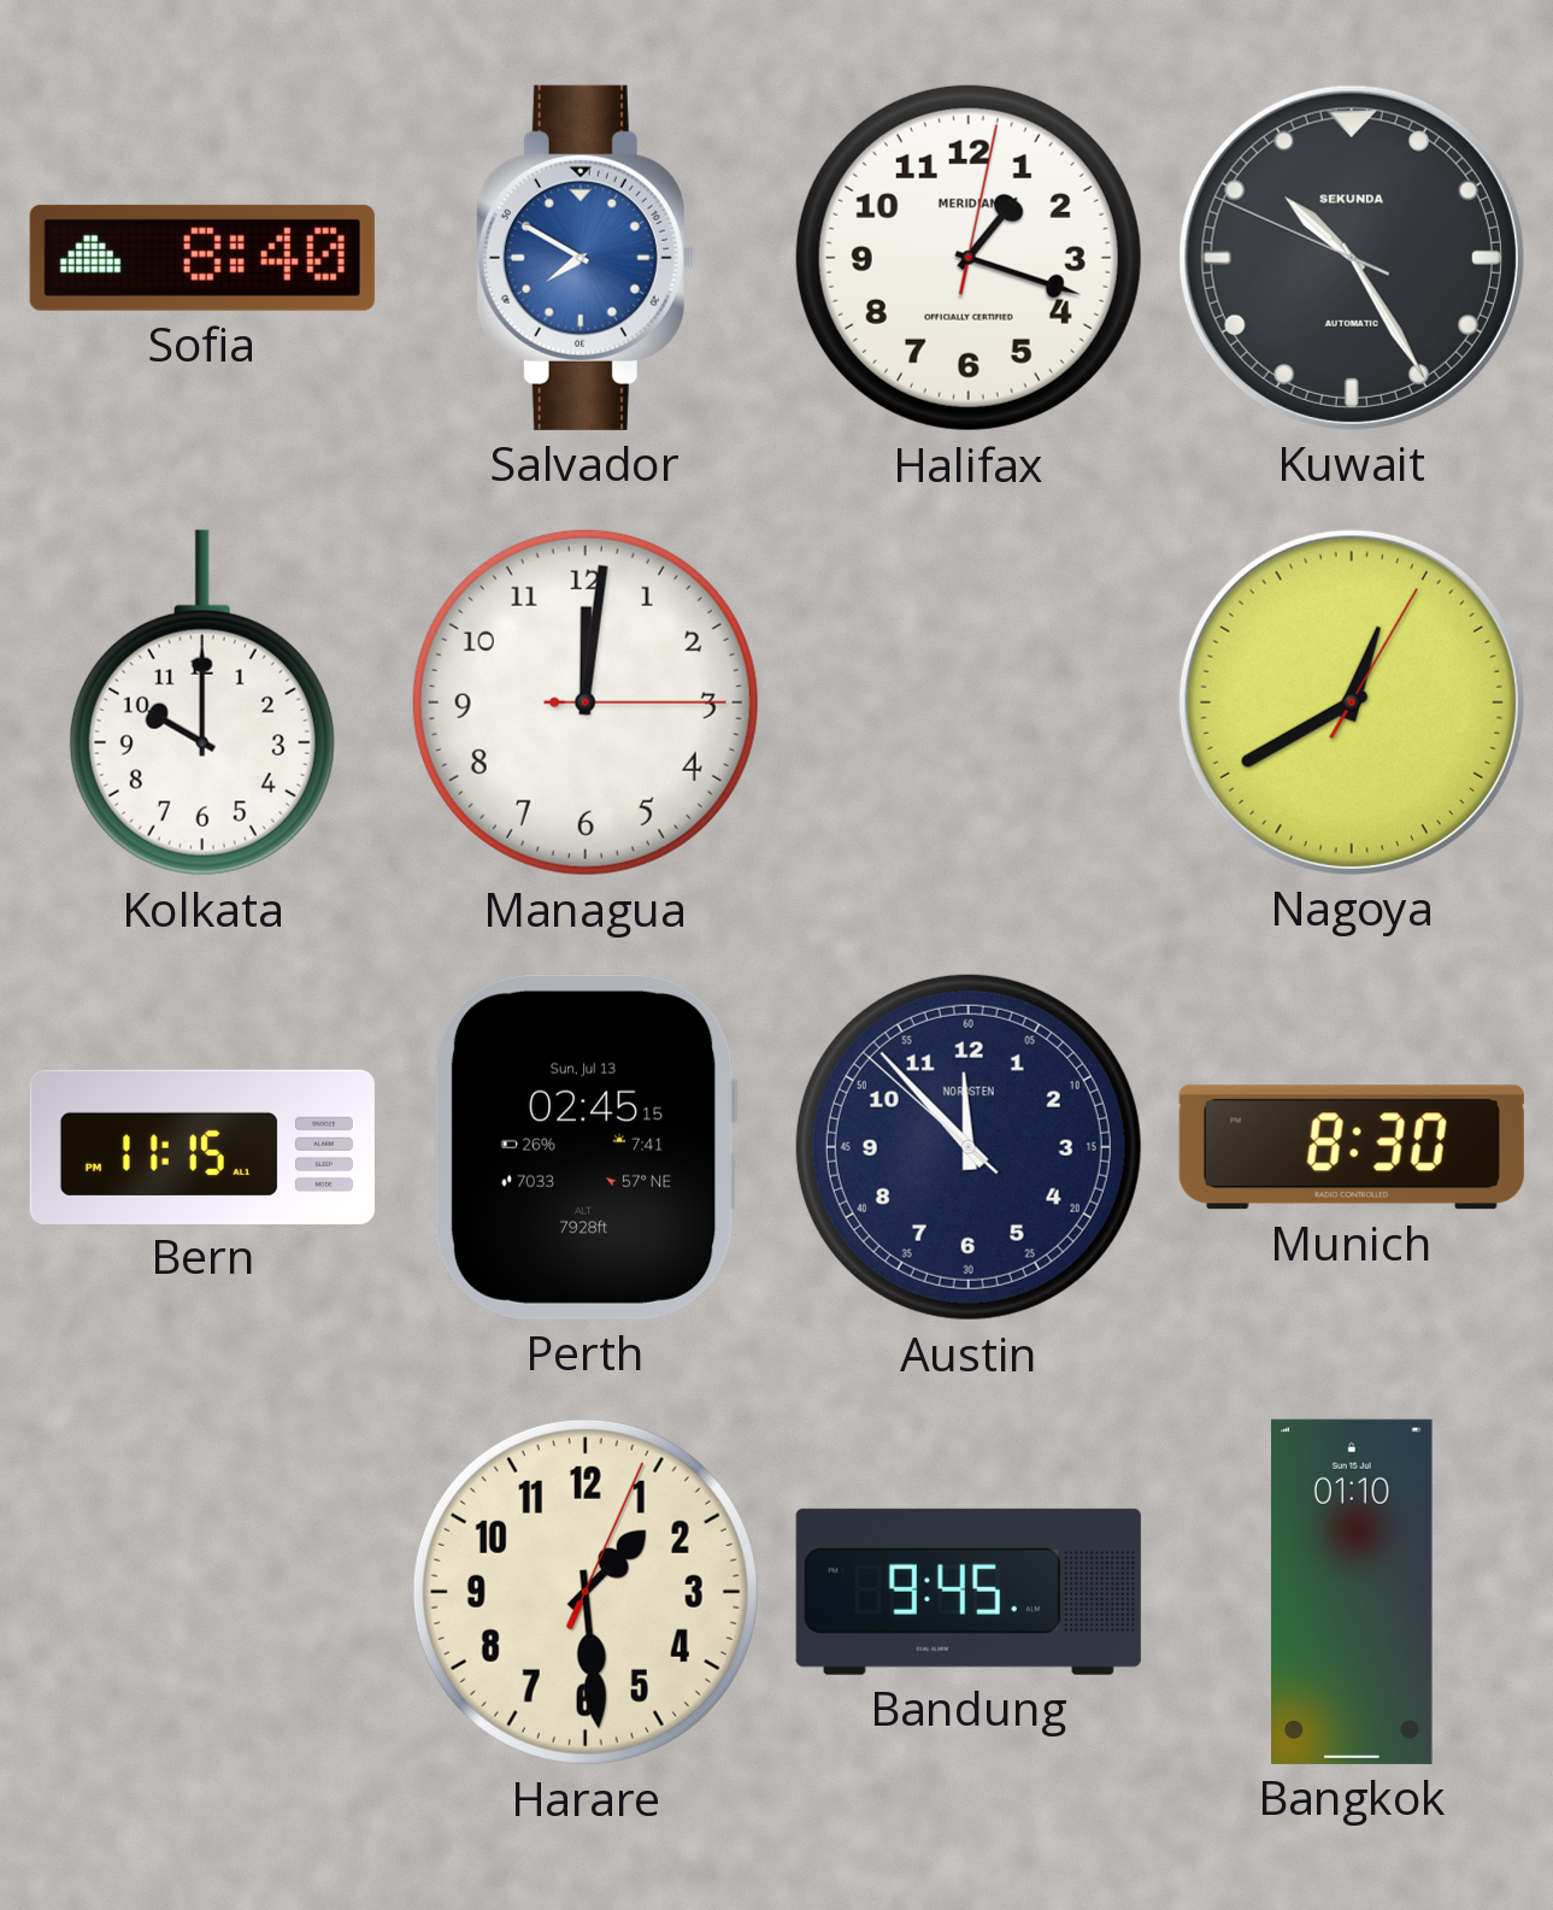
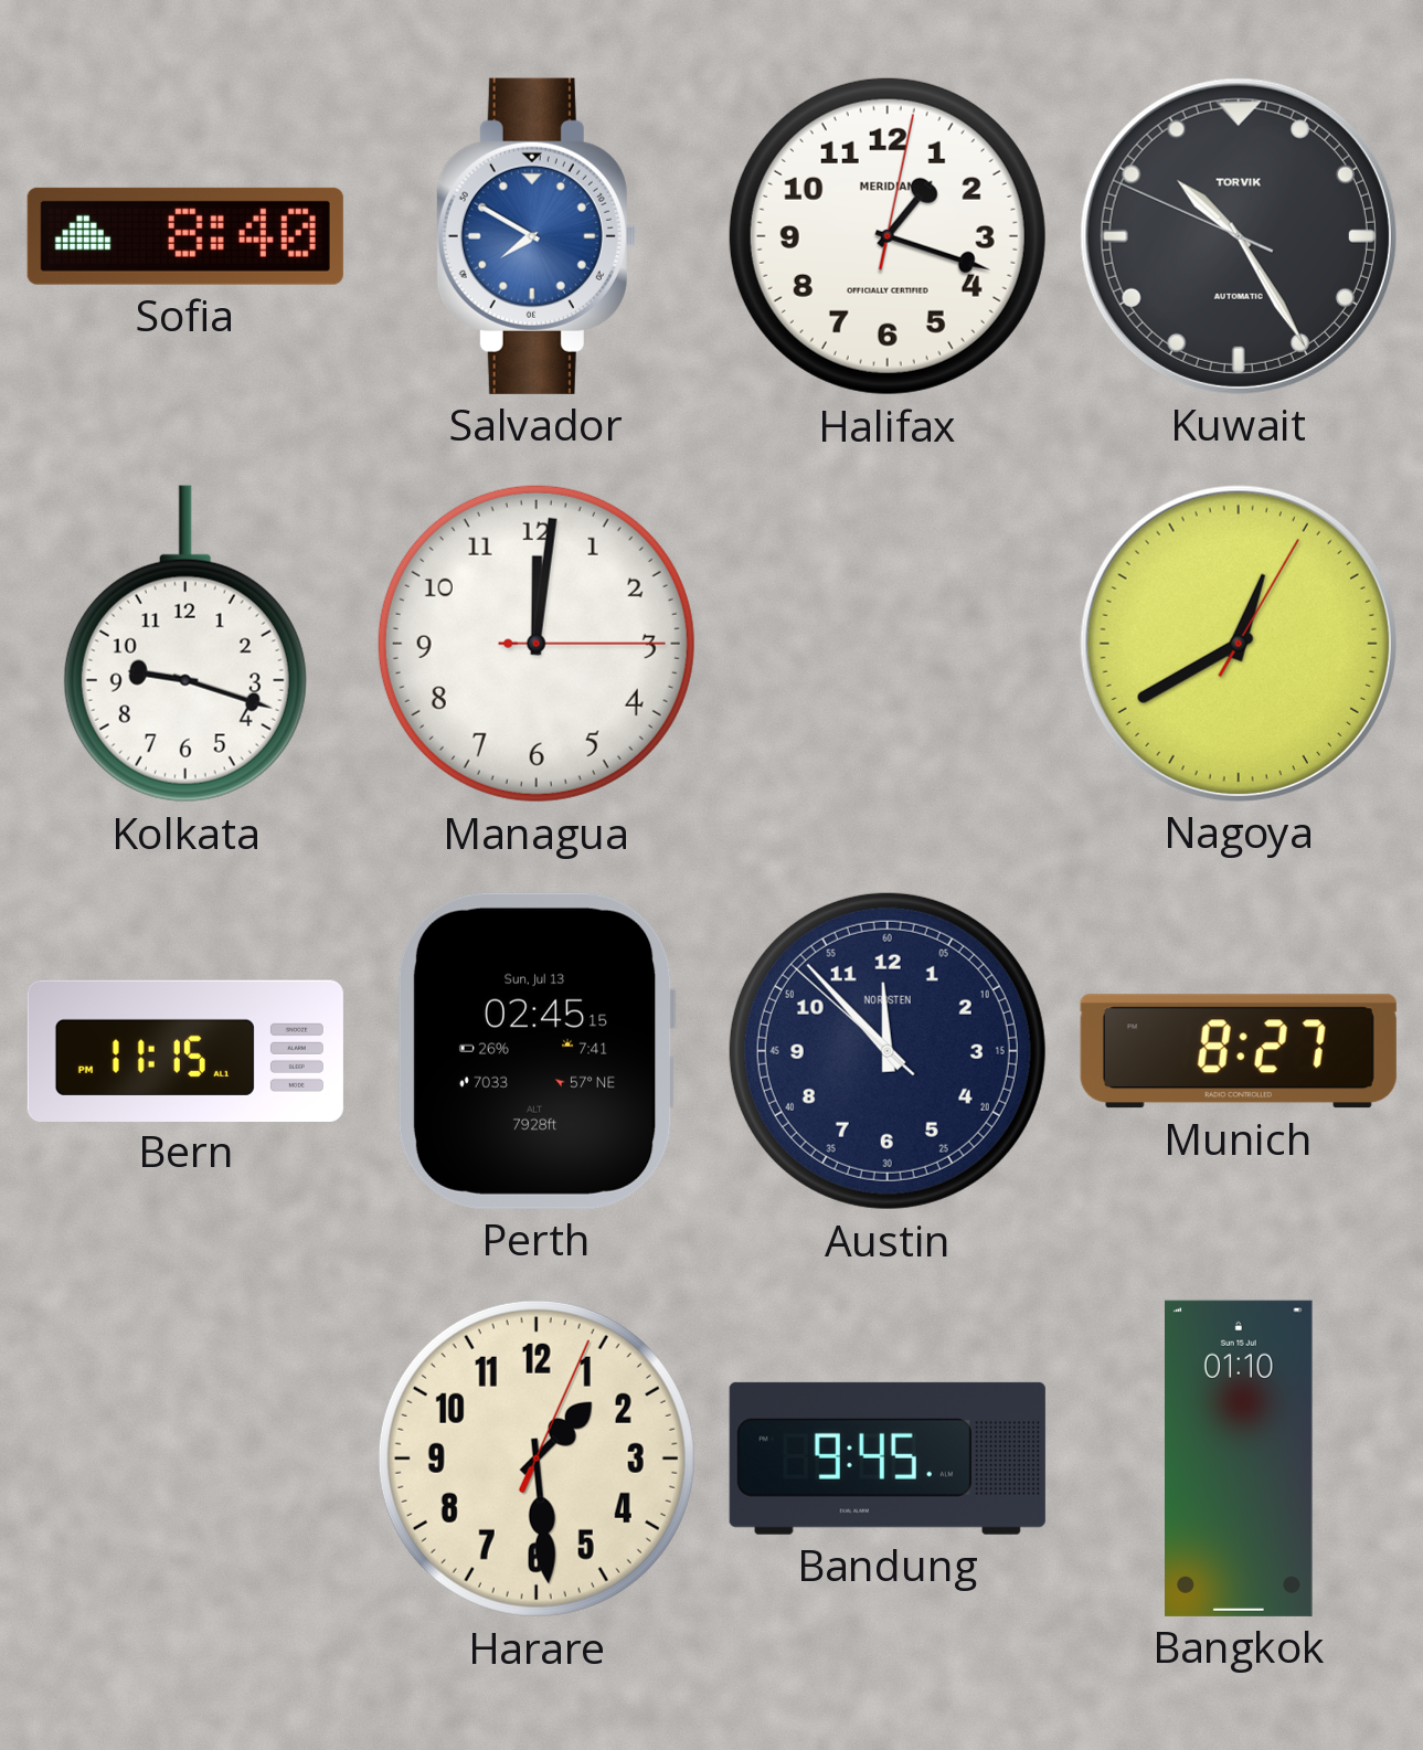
Kuwait brand: SEKUNDA -> TORVIK
Kolkata: 10:00 -> 9:18
Munich: 8:30 -> 8:27
